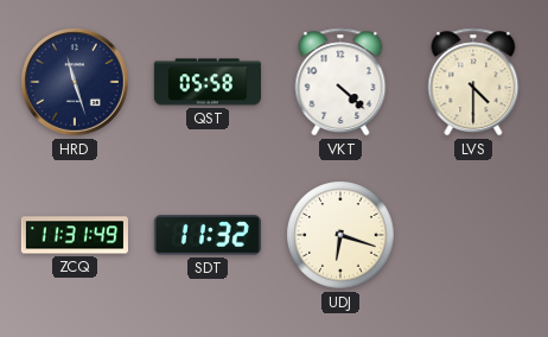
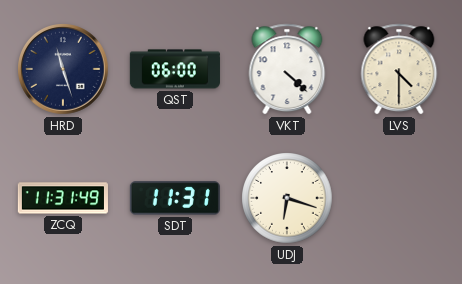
QST: 05:58 -> 06:00
SDT: 11:32 -> 11:31
